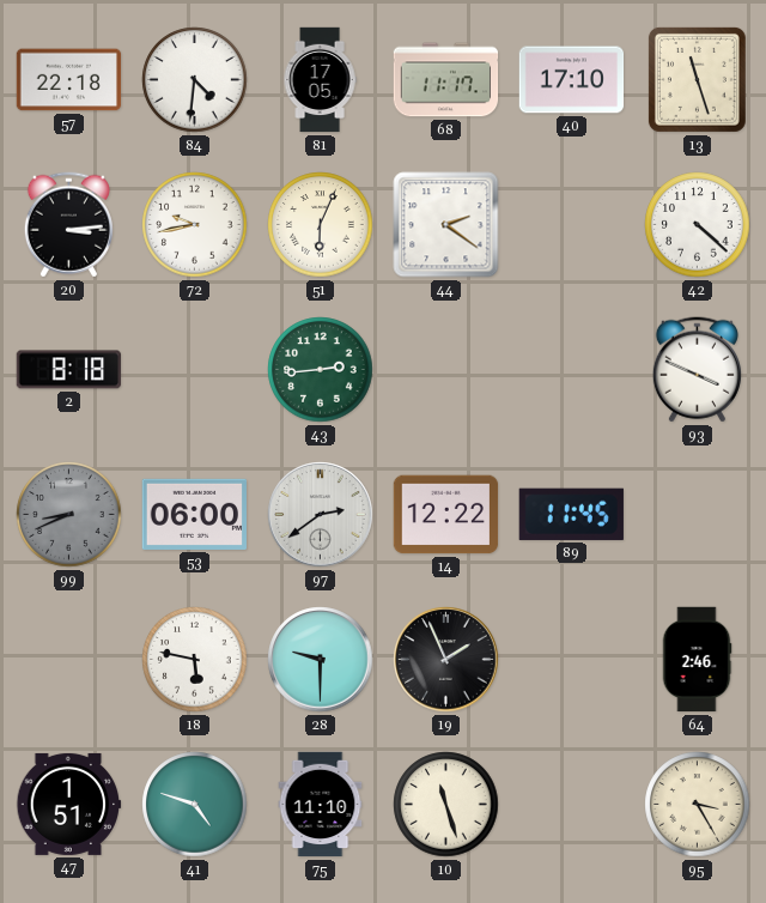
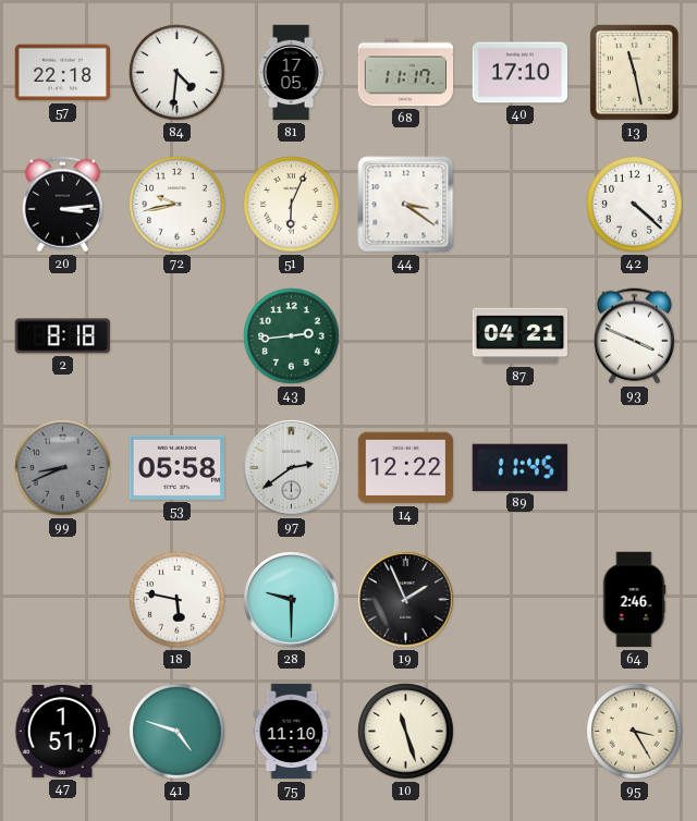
13: 11:27 -> 11:28
44: 2:21 -> 3:21
87: none -> 04:21
53: 06:00 -> 05:58
